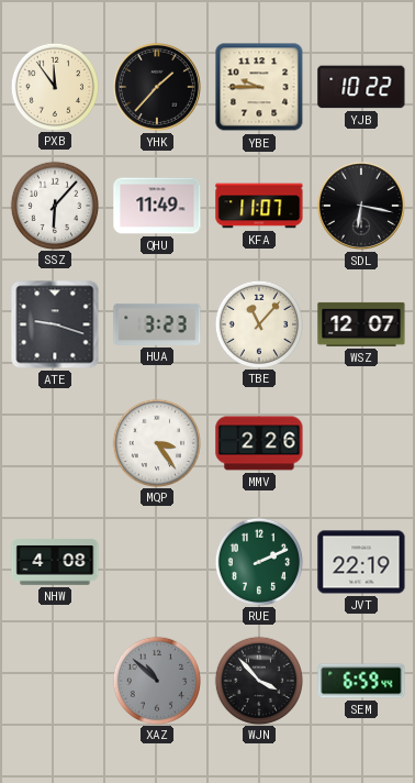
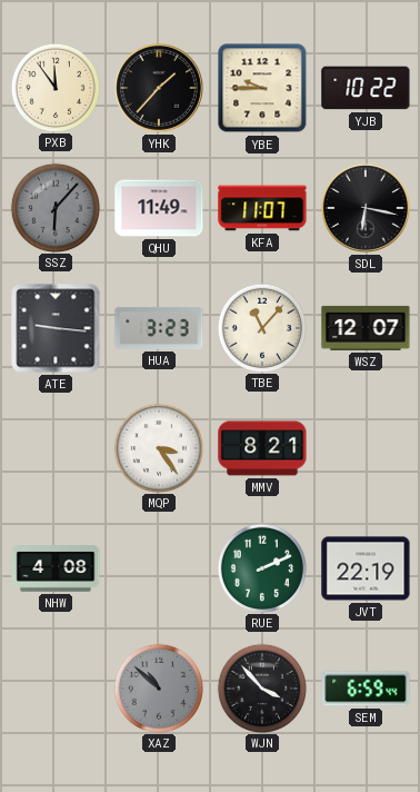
SSZ dial: white -> grey
ATE: 9:18 -> 9:16
MMV: 2:26 -> 8:21
